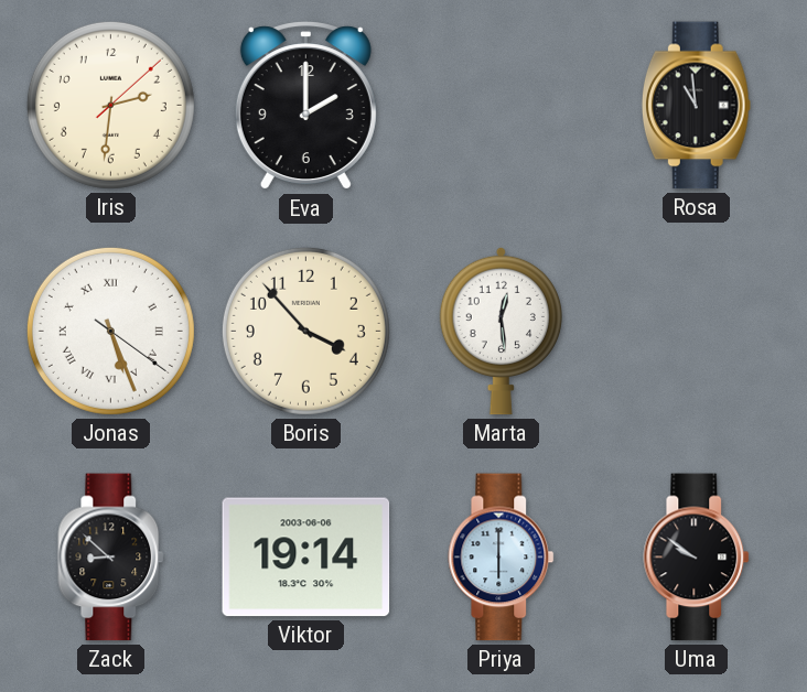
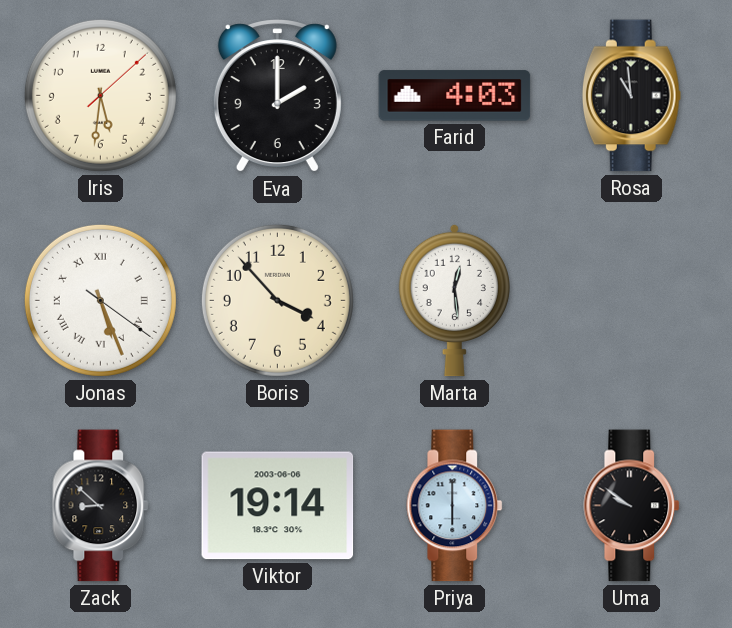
Iris: 2:31 -> 5:31
Farid: none -> 4:03
